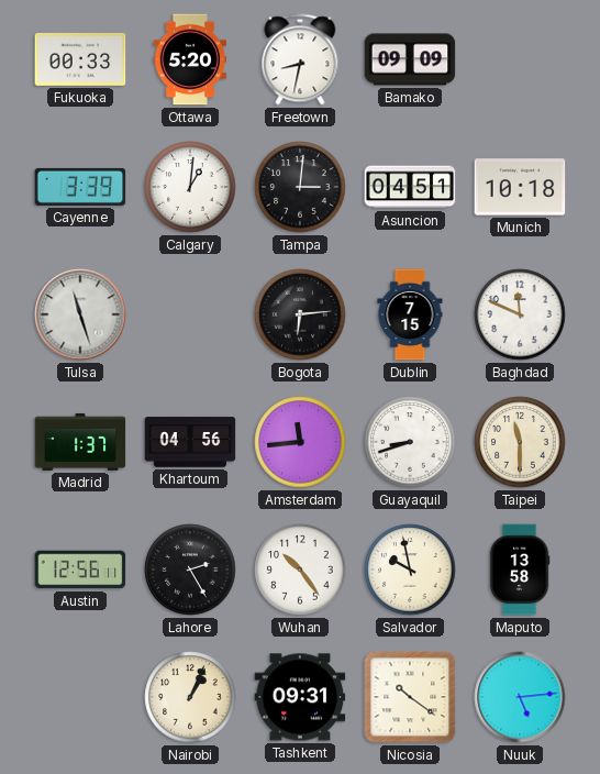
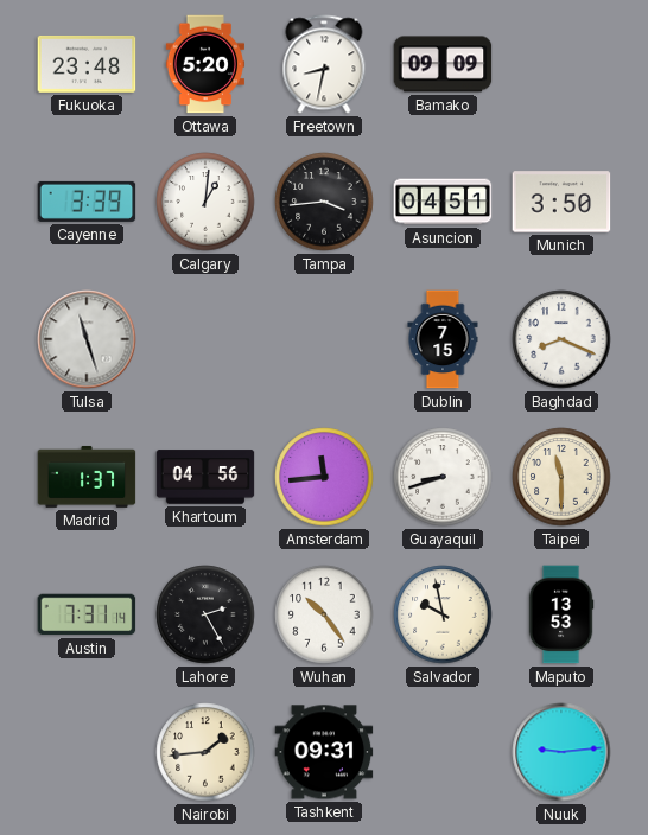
Fukuoka: 00:33 -> 23:48
Tampa: 3:01 -> 3:44
Munich: 10:18 -> 3:50
Bogota: 6:14 -> none
Baghdad: 11:49 -> 8:19
Austin: 12:56 -> 7:31
Maputo: 13:58 -> 13:53
Nairobi: 1:04 -> 1:44
Nicosia: 10:21 -> none
Nuuk: 5:14 -> 9:14
